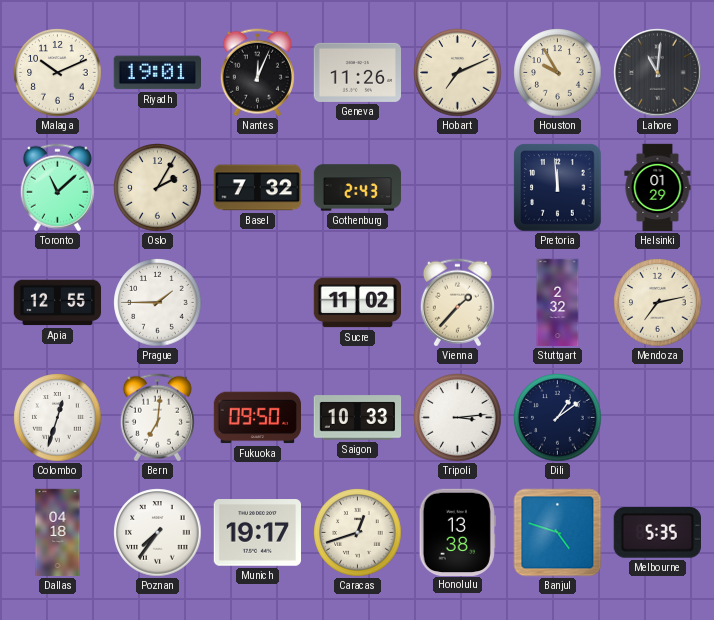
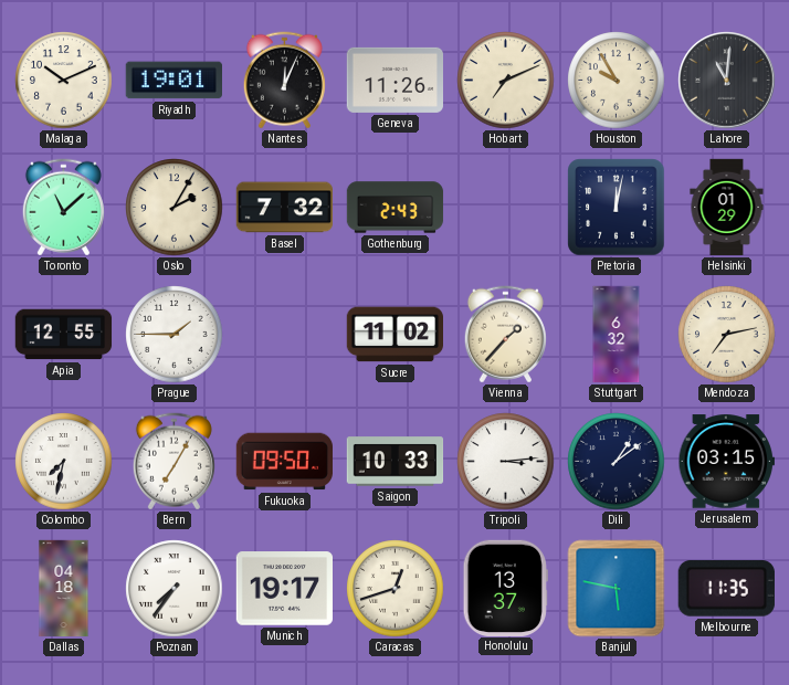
Pretoria: 11:59 -> 12:02
Stuttgart: 2:32 -> 6:32
Colombo: 12:33 -> 7:32
Bern: 7:01 -> 7:05
Jerusalem: none -> 03:15
Honolulu: 13:38 -> 13:37
Banjul: 4:48 -> 5:47
Melbourne: 5:35 -> 11:35
